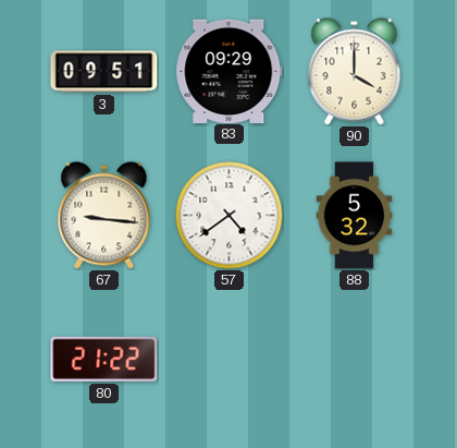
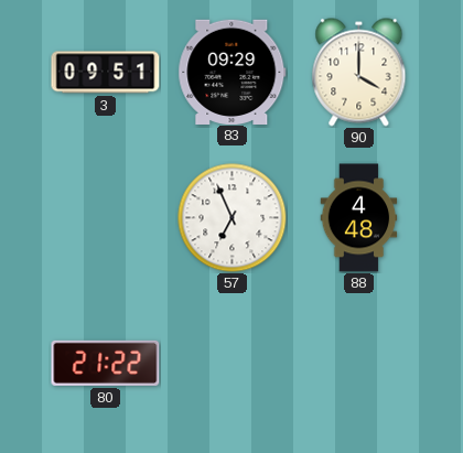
67: 9:16 -> none
57: 4:39 -> 6:56
88: 5:32 -> 4:48
